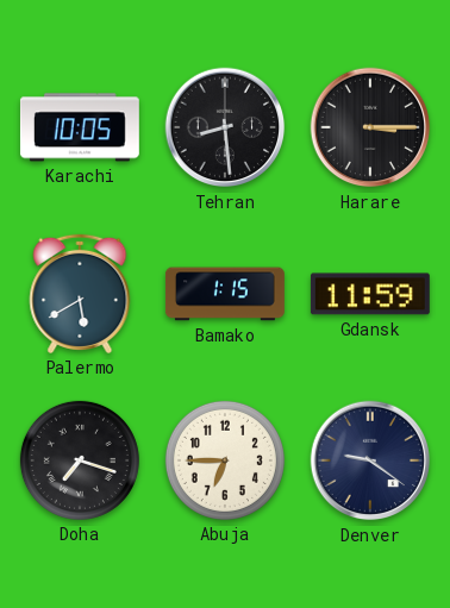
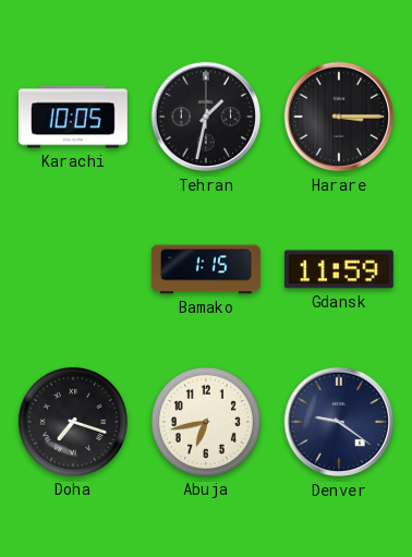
Tehran: 8:29 -> 1:32
Palermo: 5:40 -> none
Abuja: 6:45 -> 6:43
